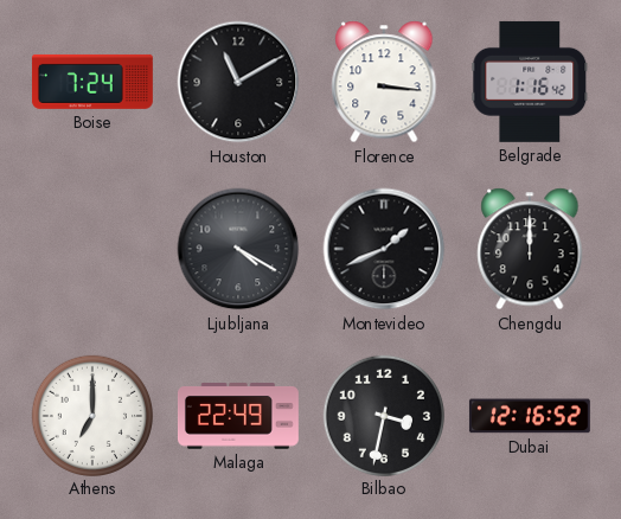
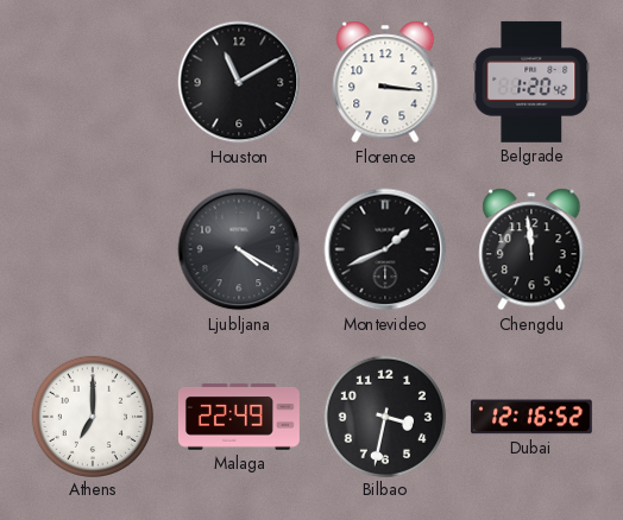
Boise: 7:24 -> none
Belgrade: 1:16 -> 1:20
Chengdu: 12:00 -> 11:59
